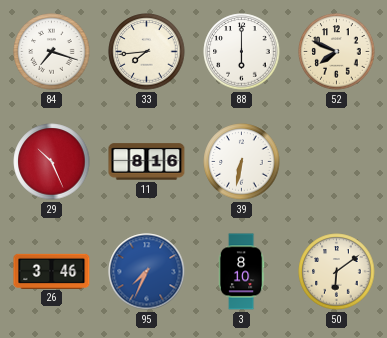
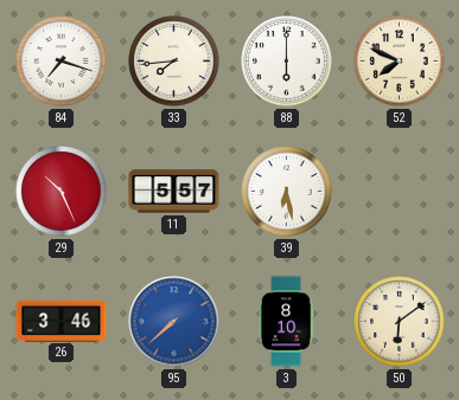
11: 8:16 -> 5:57
39: 6:32 -> 6:28
95: 7:34 -> 7:38
